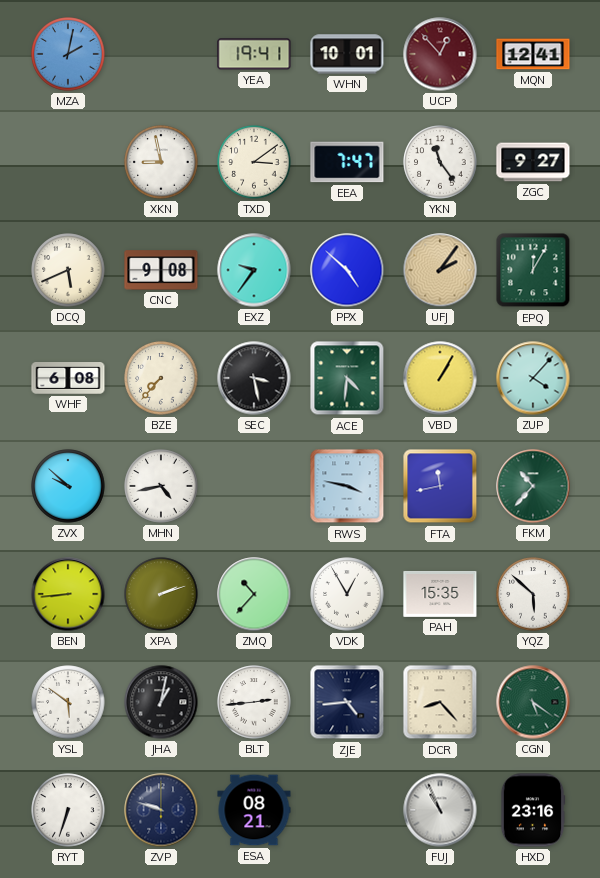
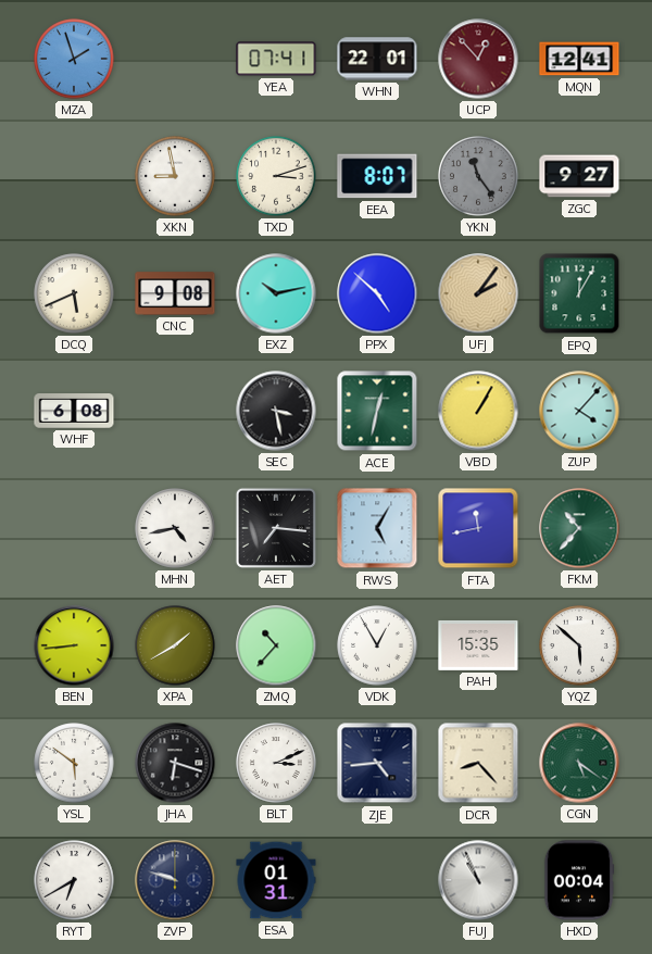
MZA: 2:02 -> 1:57
YEA: 19:41 -> 07:41
WHN: 10:01 -> 22:01
TXD: 3:09 -> 3:12
EEA: 7:47 -> 8:07
YKN dial: white -> grey
EXZ: 9:36 -> 10:13
BZE: 7:37 -> none
ACE: 4:31 -> 12:32
ZVX: 9:52 -> none
AET: none -> 7:16
RWS: 3:47 -> 5:05
XPA: 2:12 -> 1:40
JHA: 1:02 -> 6:18
BLT: 2:44 -> 3:11
RYT: 6:33 -> 6:40
ESA: 08:21 -> 01:31
HXD: 23:16 -> 00:04
